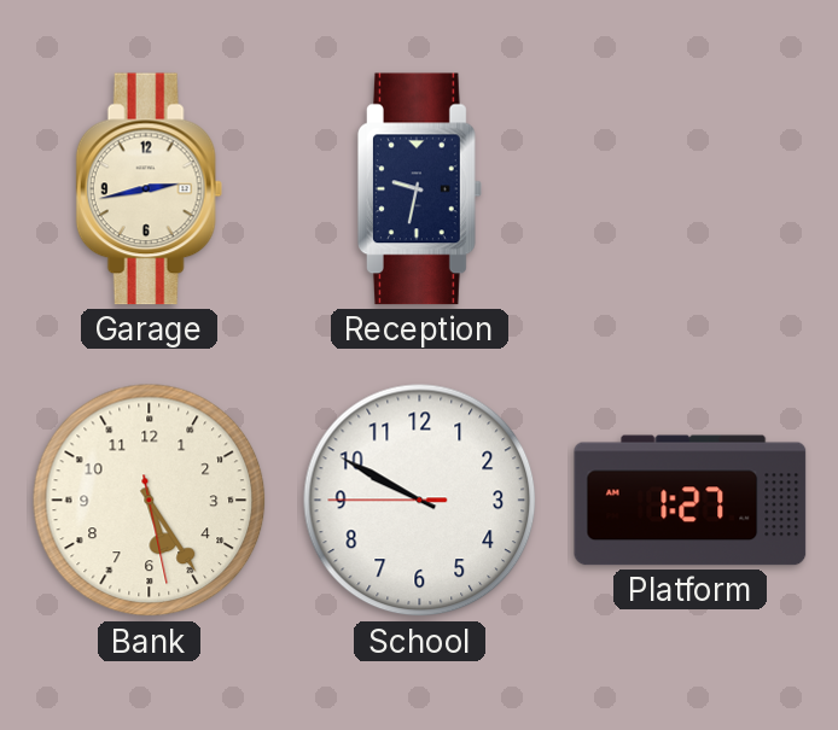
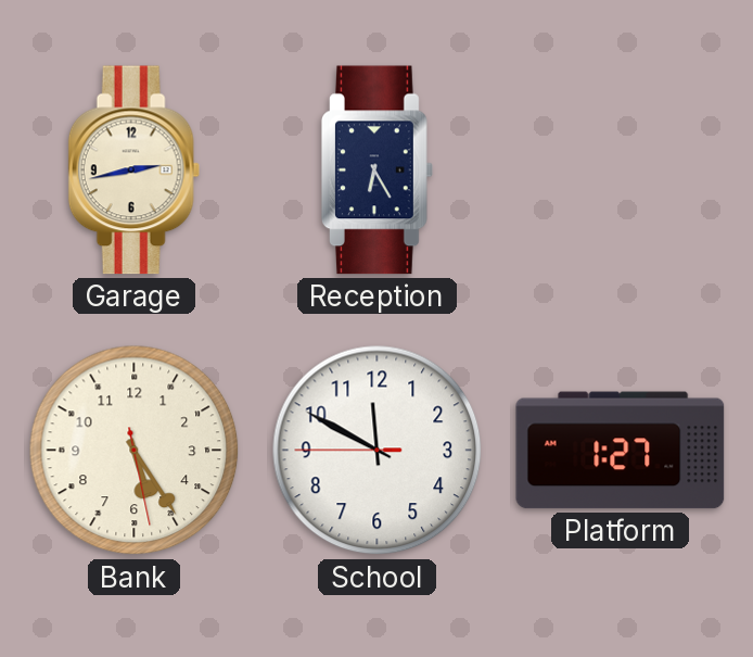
Reception: 9:32 -> 6:25
School: 9:49 -> 11:49
